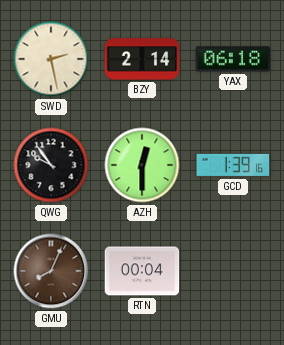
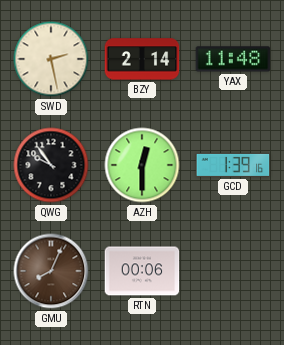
YAX: 06:18 -> 11:48
RTN: 00:04 -> 00:06
